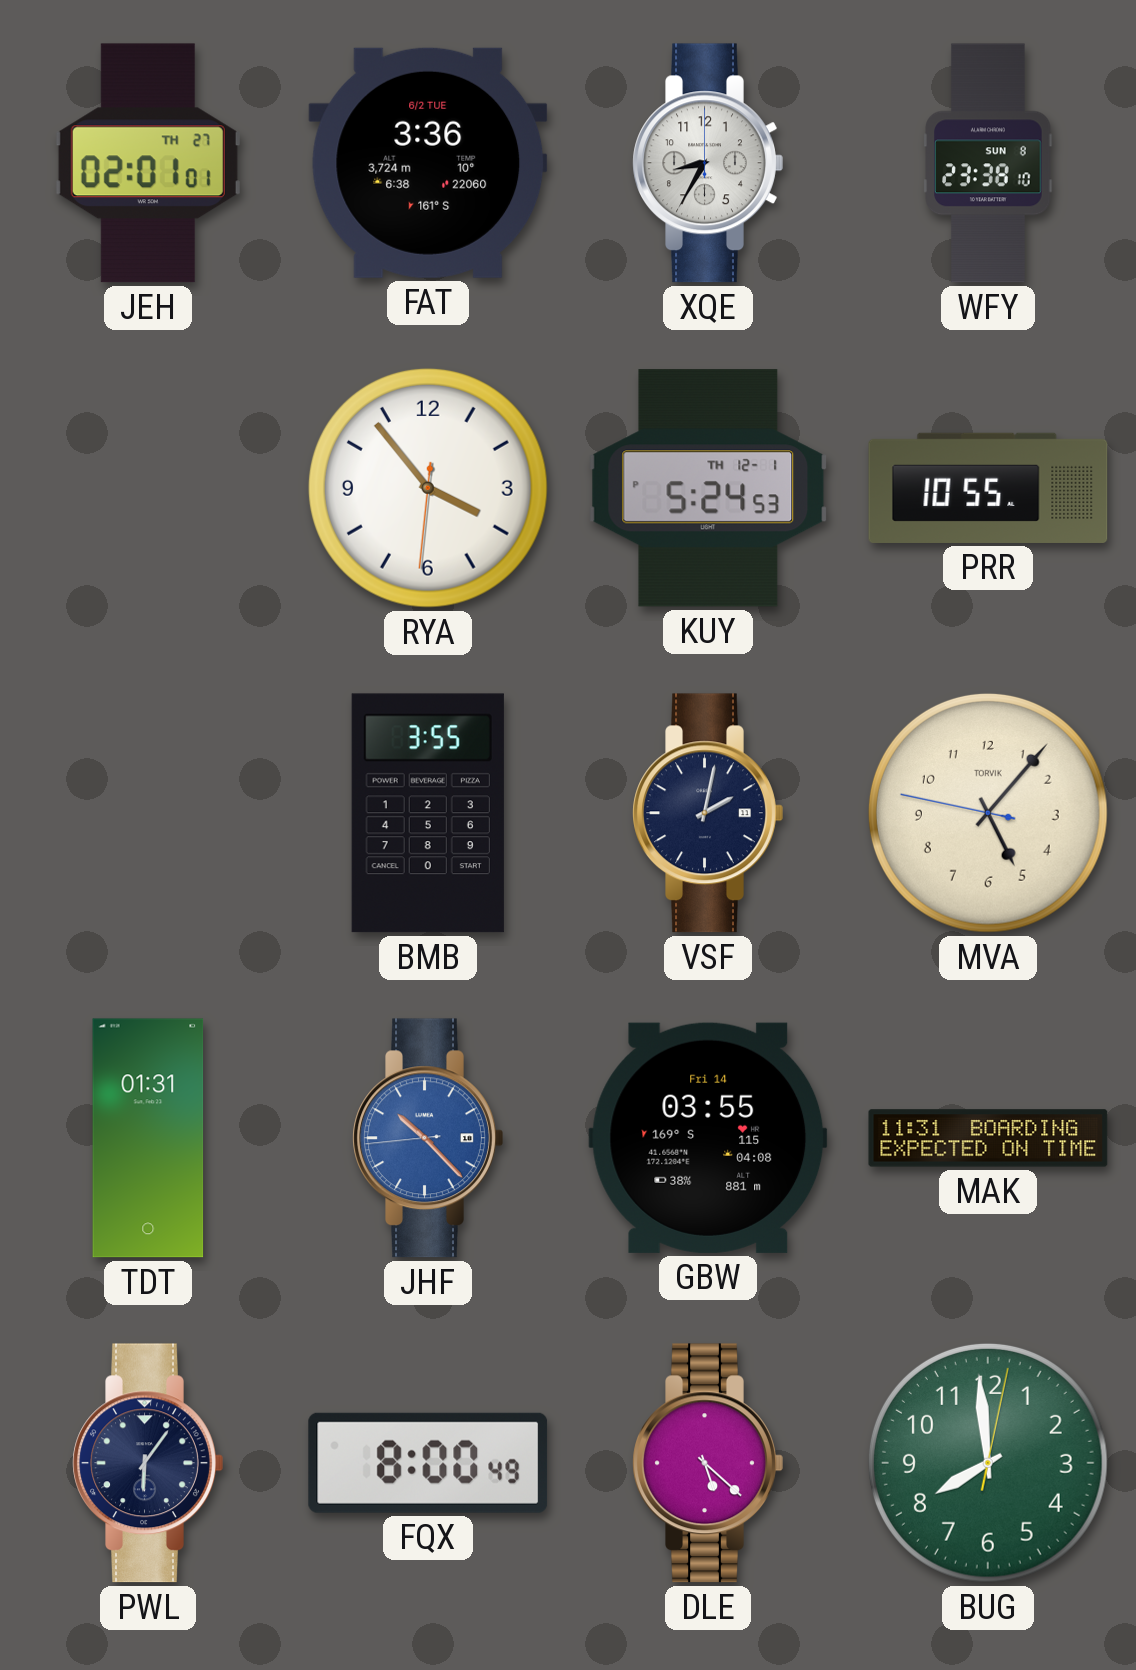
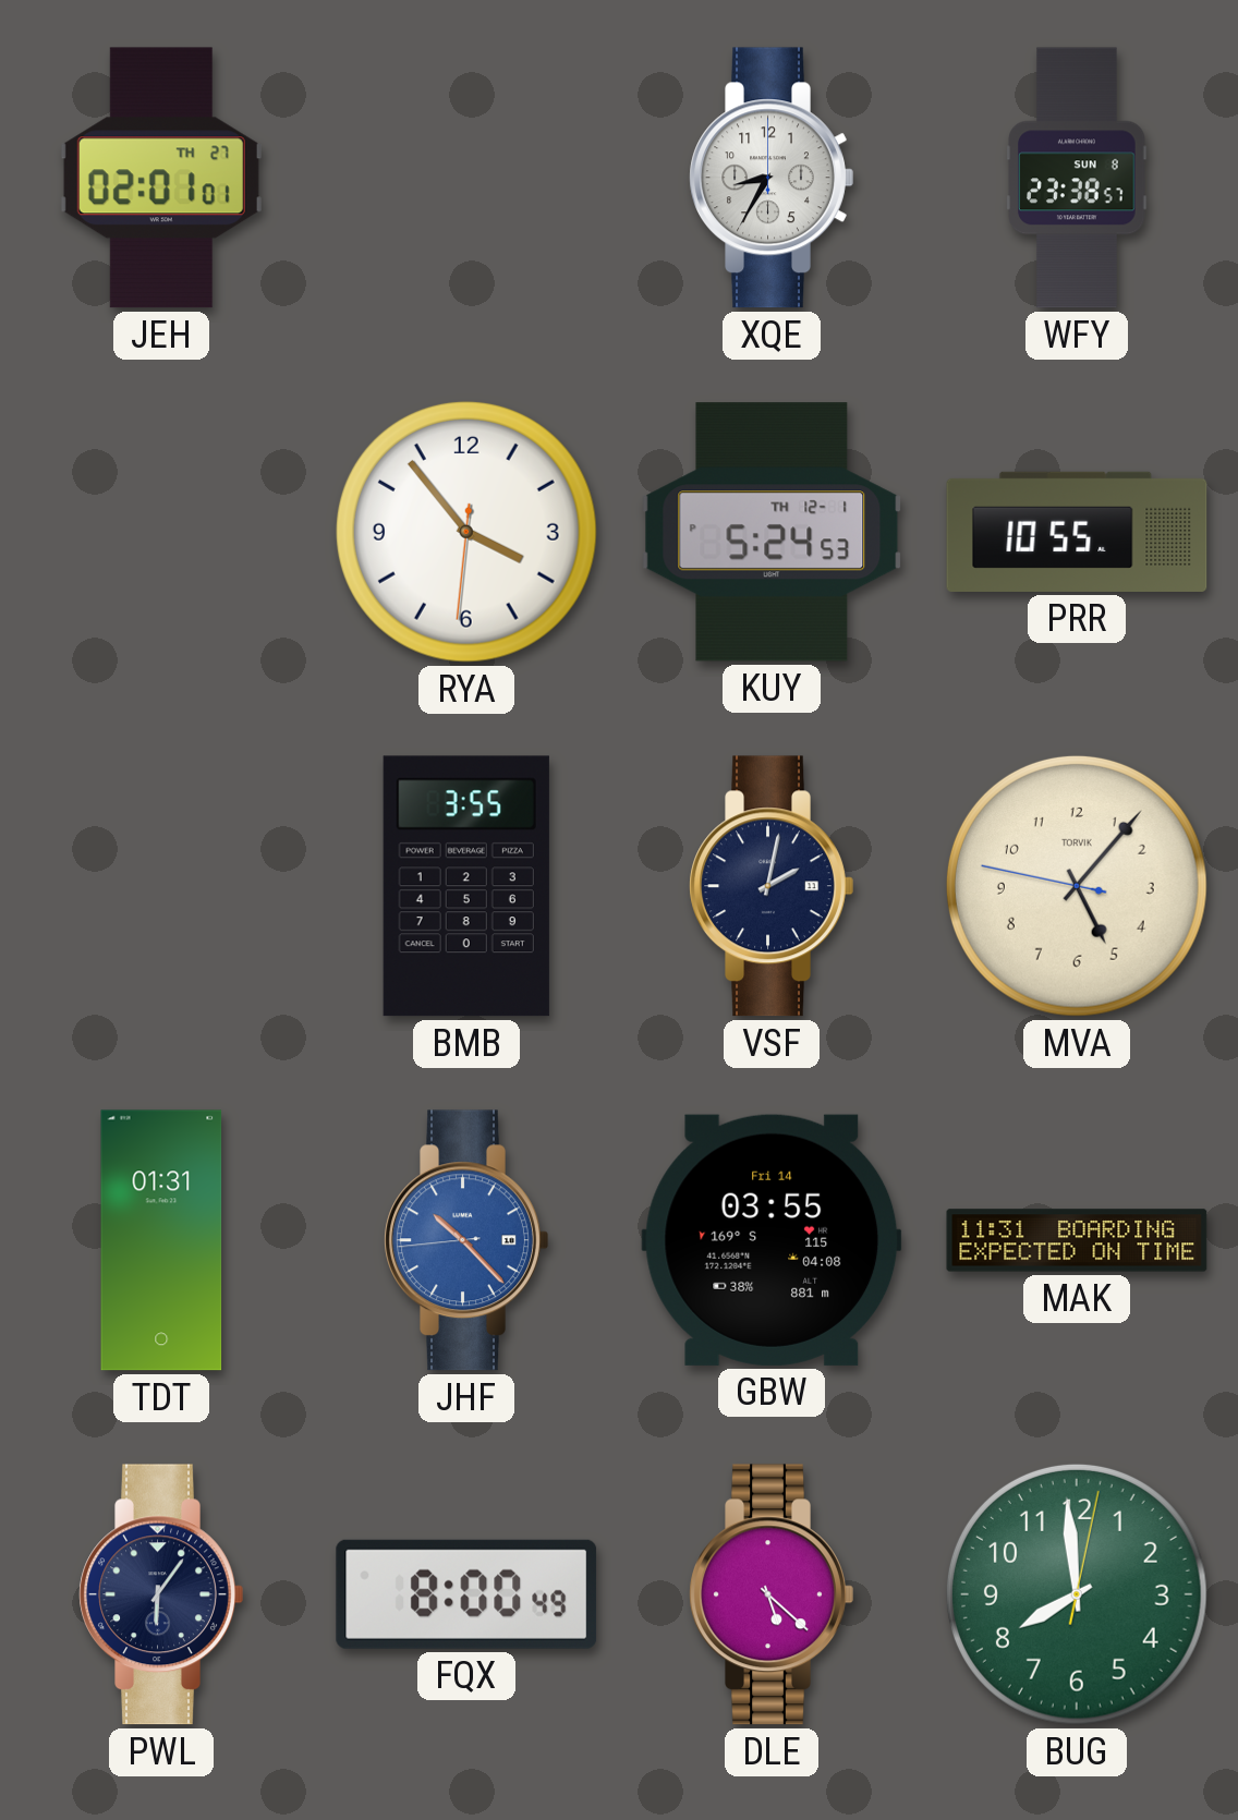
FAT: 3:36 -> none
WFY: 23:38:10 -> 23:38:57
